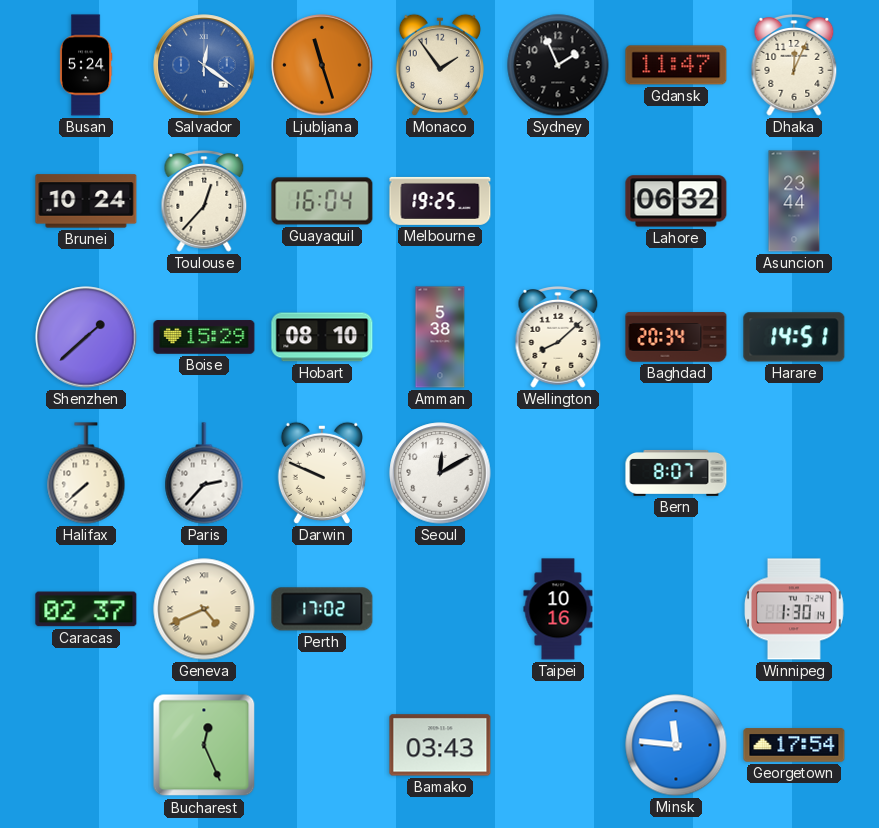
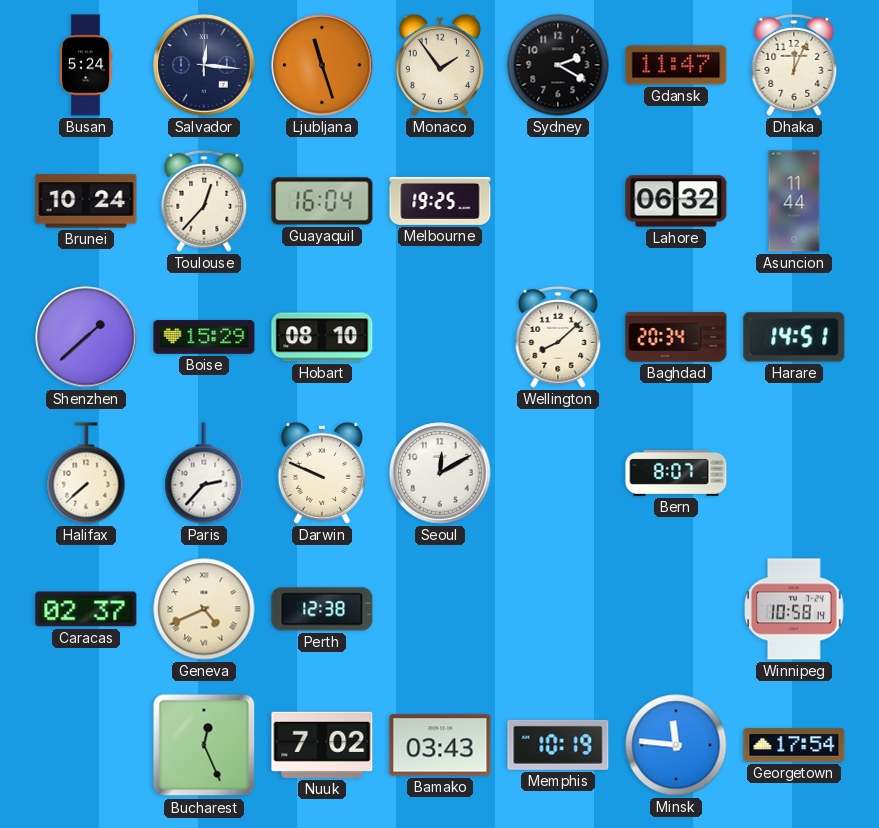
Salvador: 12:21 -> 12:16
Salvador dial: blue -> navy
Sydney: 1:56 -> 2:20
Asuncion: 23:44 -> 11:44
Amman: 5:38 -> none
Perth: 17:02 -> 12:38
Taipei: 10:16 -> none
Winnipeg: 1:30 -> 10:58
Nuuk: none -> 7:02
Memphis: none -> 10:19
